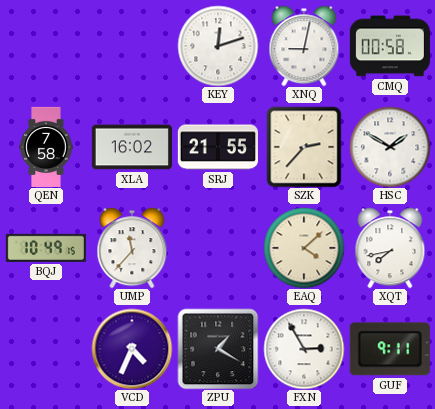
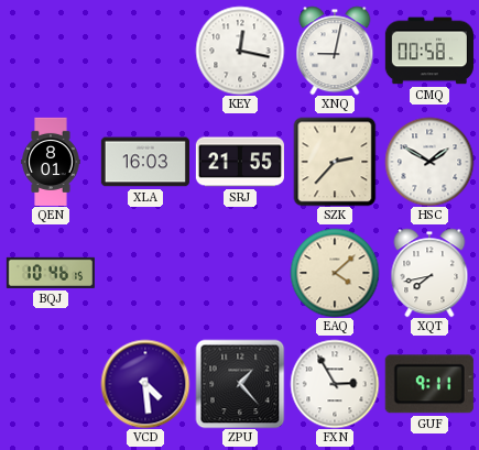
KEY: 12:12 -> 12:17
QEN: 7:58 -> 8:01
XLA: 16:02 -> 16:03
BQJ: 10:49 -> 10:46
UMP: 11:37 -> none
VCD: 4:34 -> 4:29
ZPU: 1:20 -> 1:23
